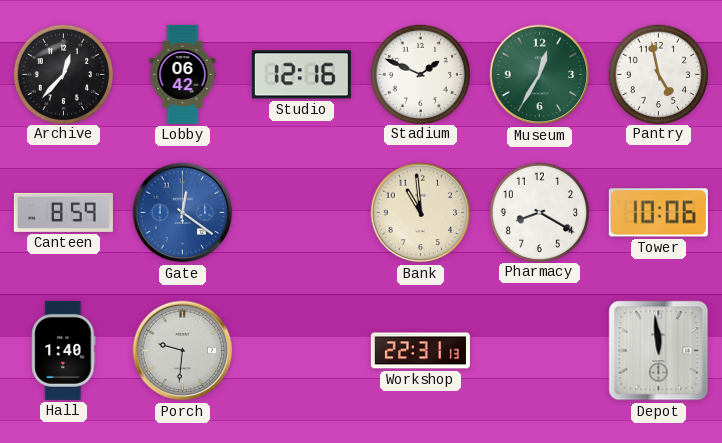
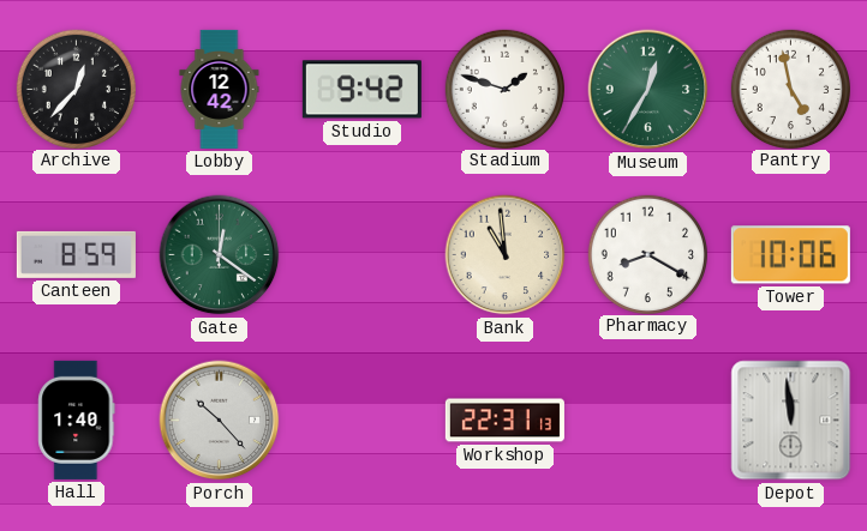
Lobby: 06:42 -> 12:42
Studio: 12:16 -> 9:42
Stadium: 1:49 -> 1:48
Gate dial: blue -> green
Porch: 9:31 -> 10:23
